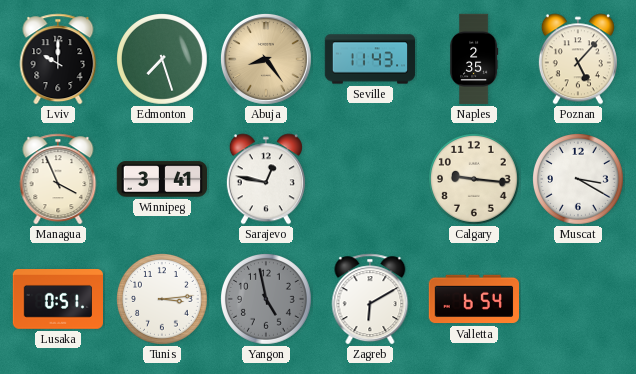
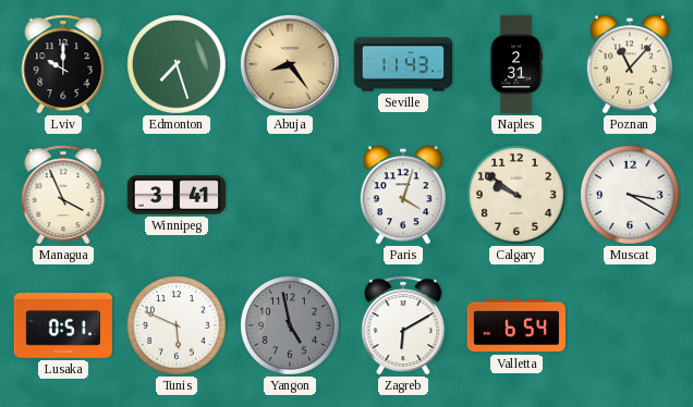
Naples: 2:35 -> 2:31
Poznan: 5:07 -> 11:07
Sarajevo: 12:47 -> none
Paris: none -> 4:03
Calgary: 9:16 -> 9:51
Tunis: 3:14 -> 5:49
